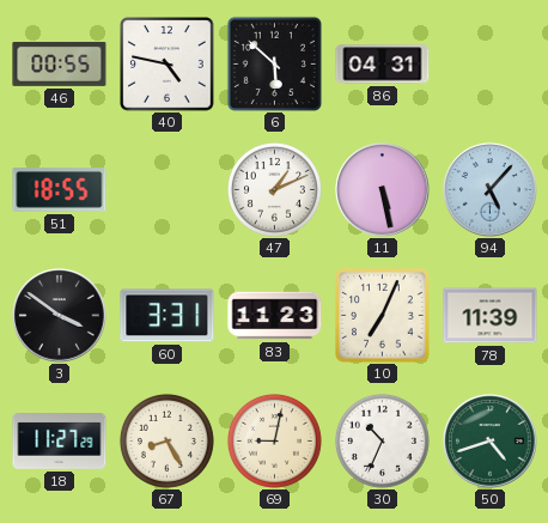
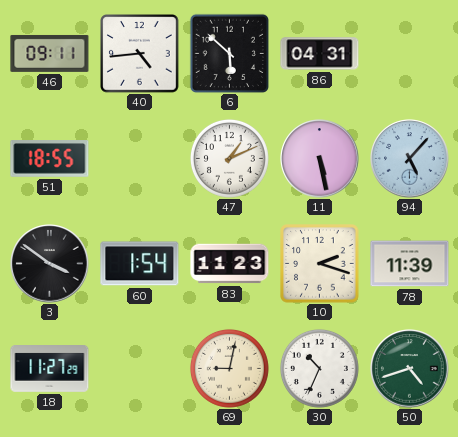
46: 00:55 -> 09:11
40: 4:47 -> 4:44
60: 3:31 -> 1:54
10: 7:04 -> 2:18
67: 8:25 -> none
